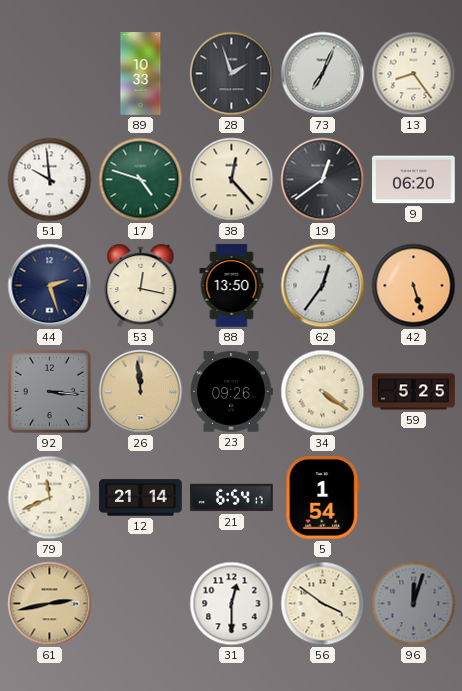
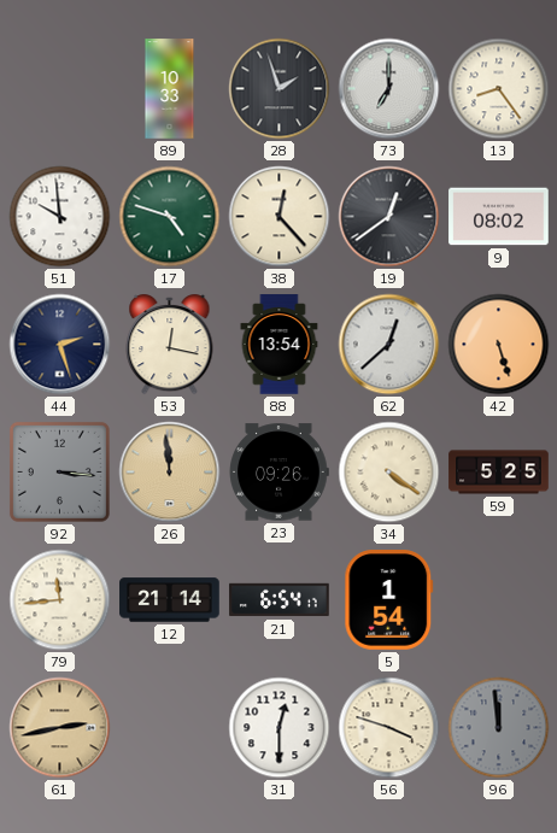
73: 7:04 -> 7:00
9: 06:20 -> 08:02
88: 13:50 -> 13:54
62: 12:36 -> 12:38
79: 11:41 -> 11:44
56: 3:51 -> 3:48
96: 12:03 -> 11:59
